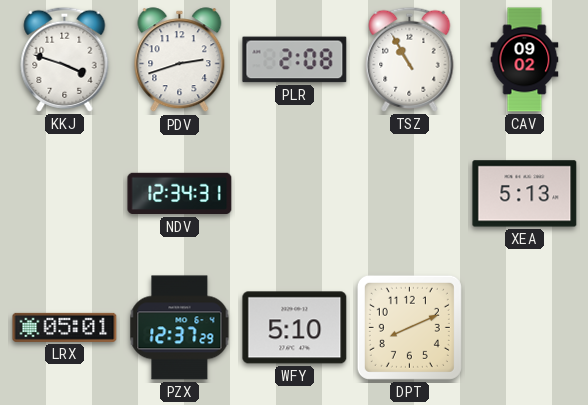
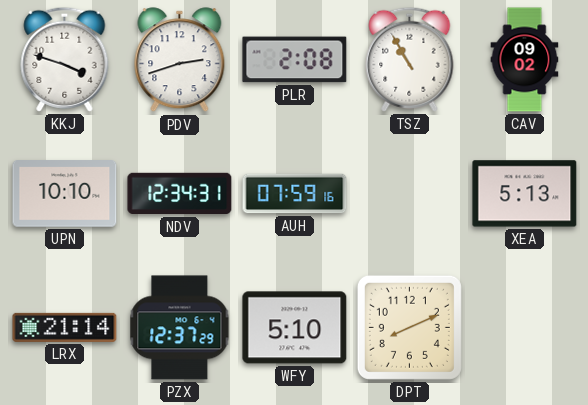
UPN: none -> 10:10
AUH: none -> 07:59
LRX: 05:01 -> 21:14
